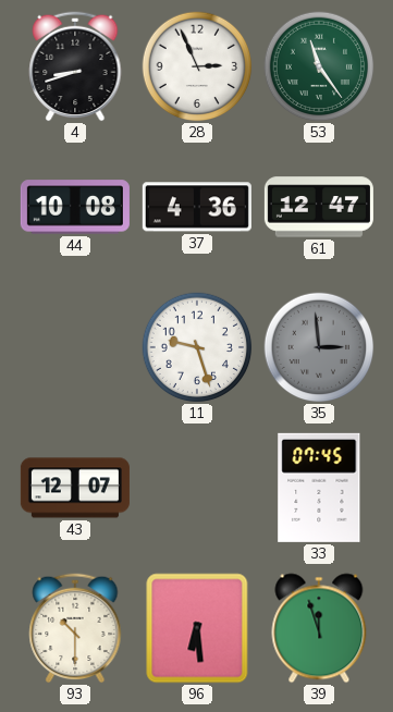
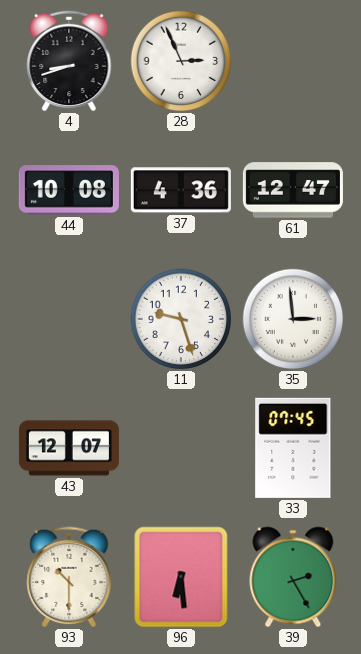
53: 11:24 -> none
35 dial: grey -> white
39: 11:57 -> 2:25
